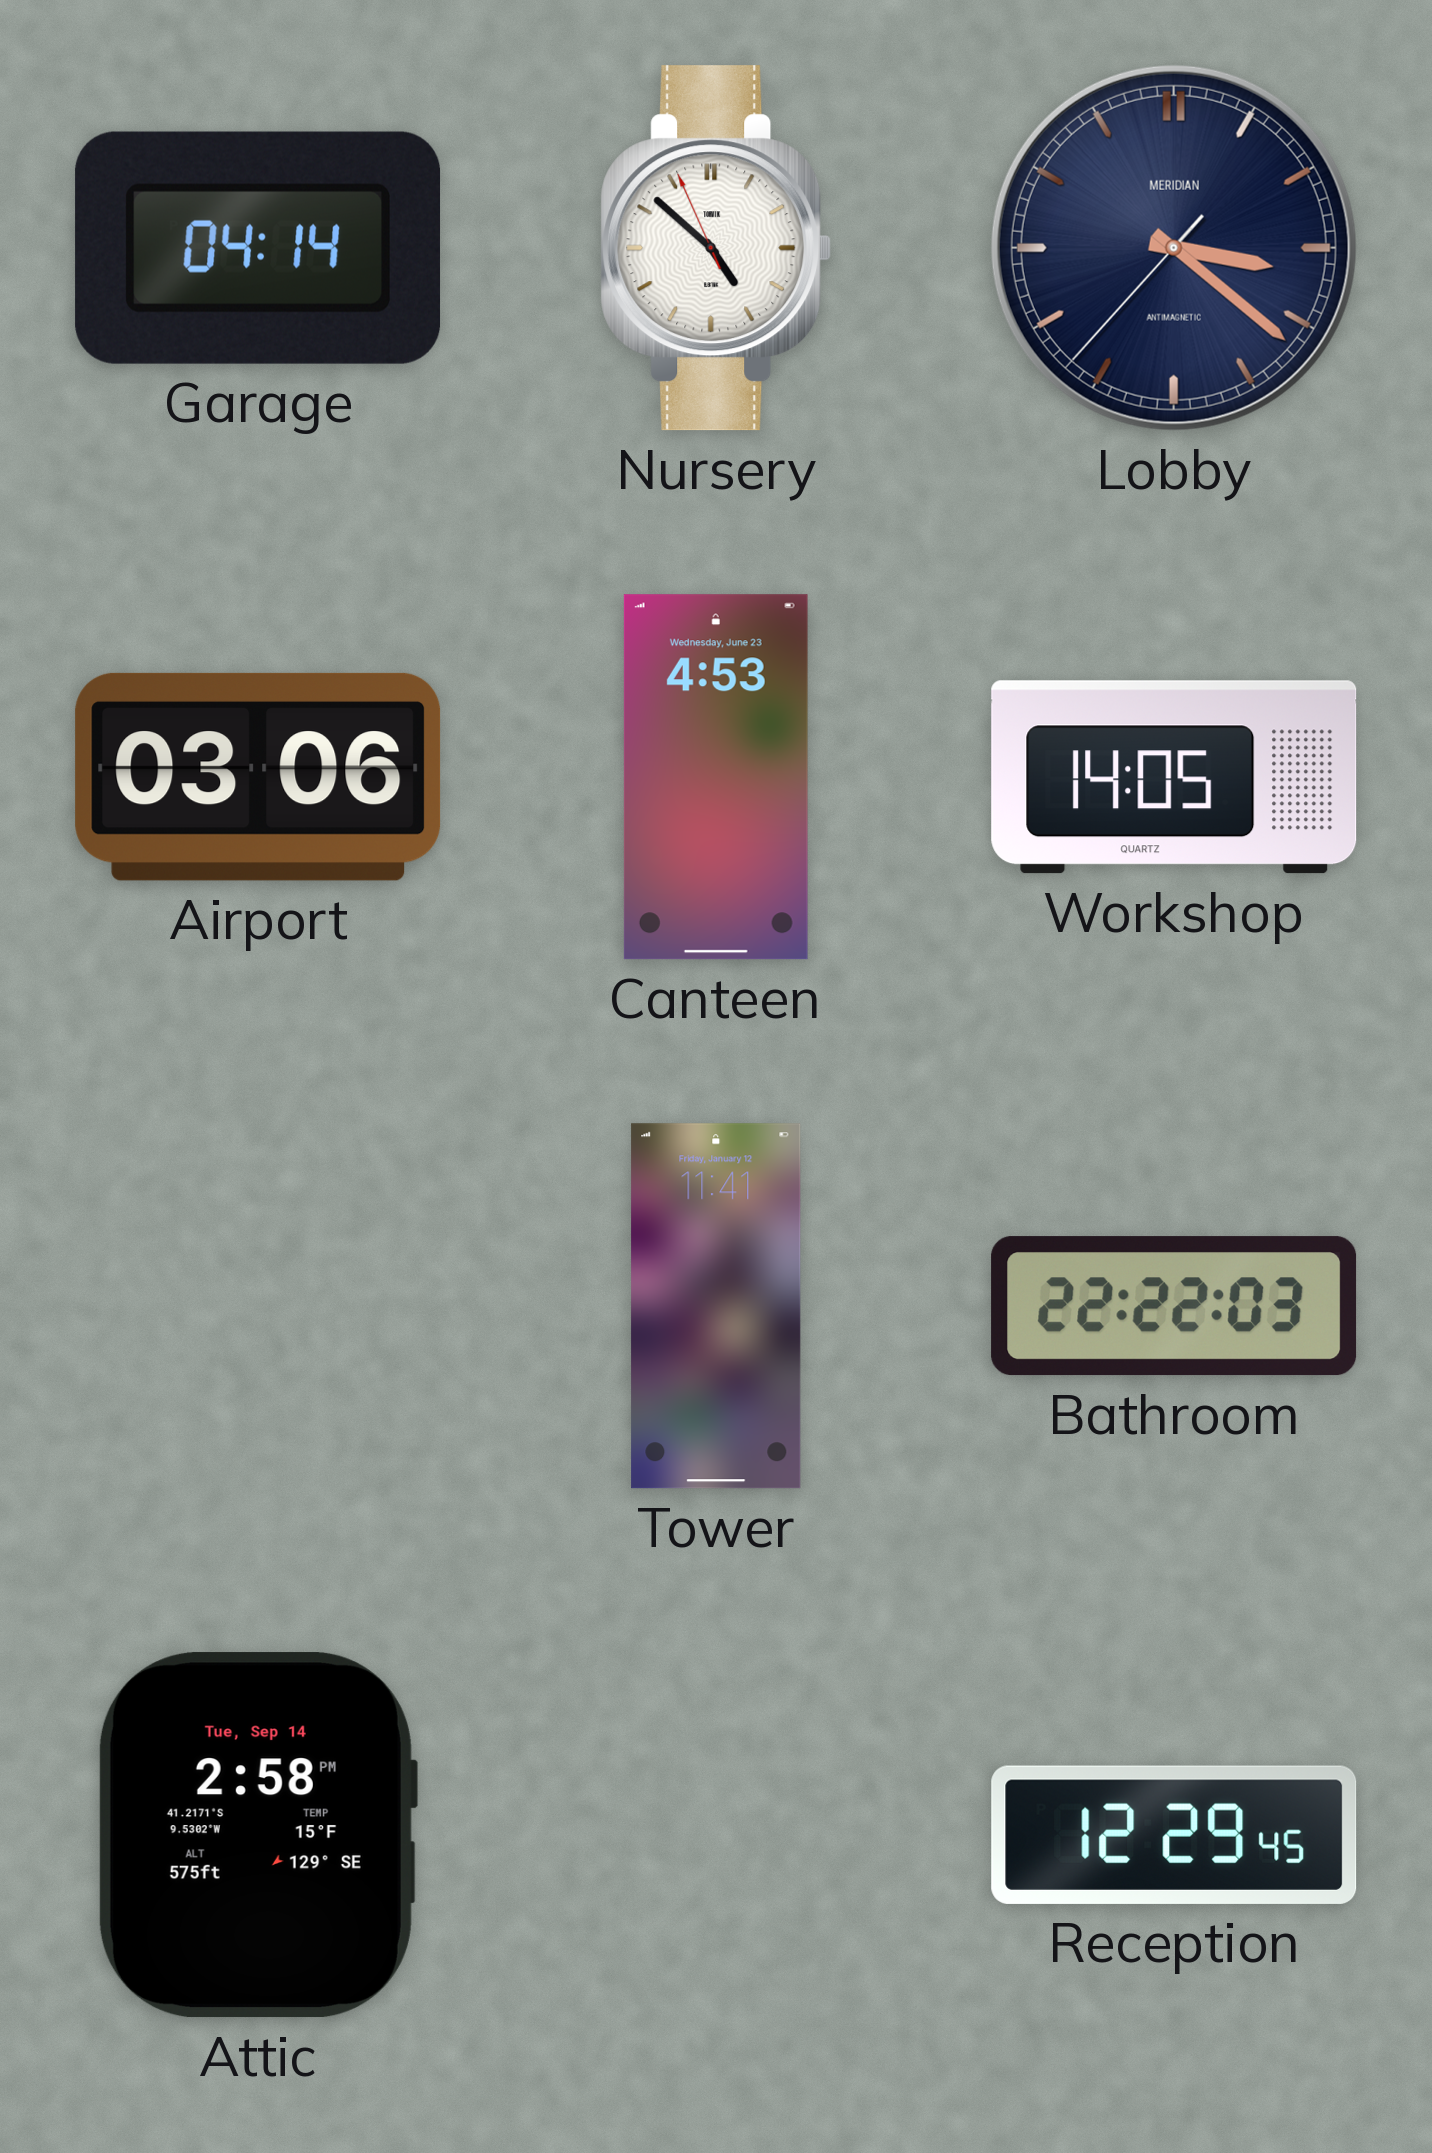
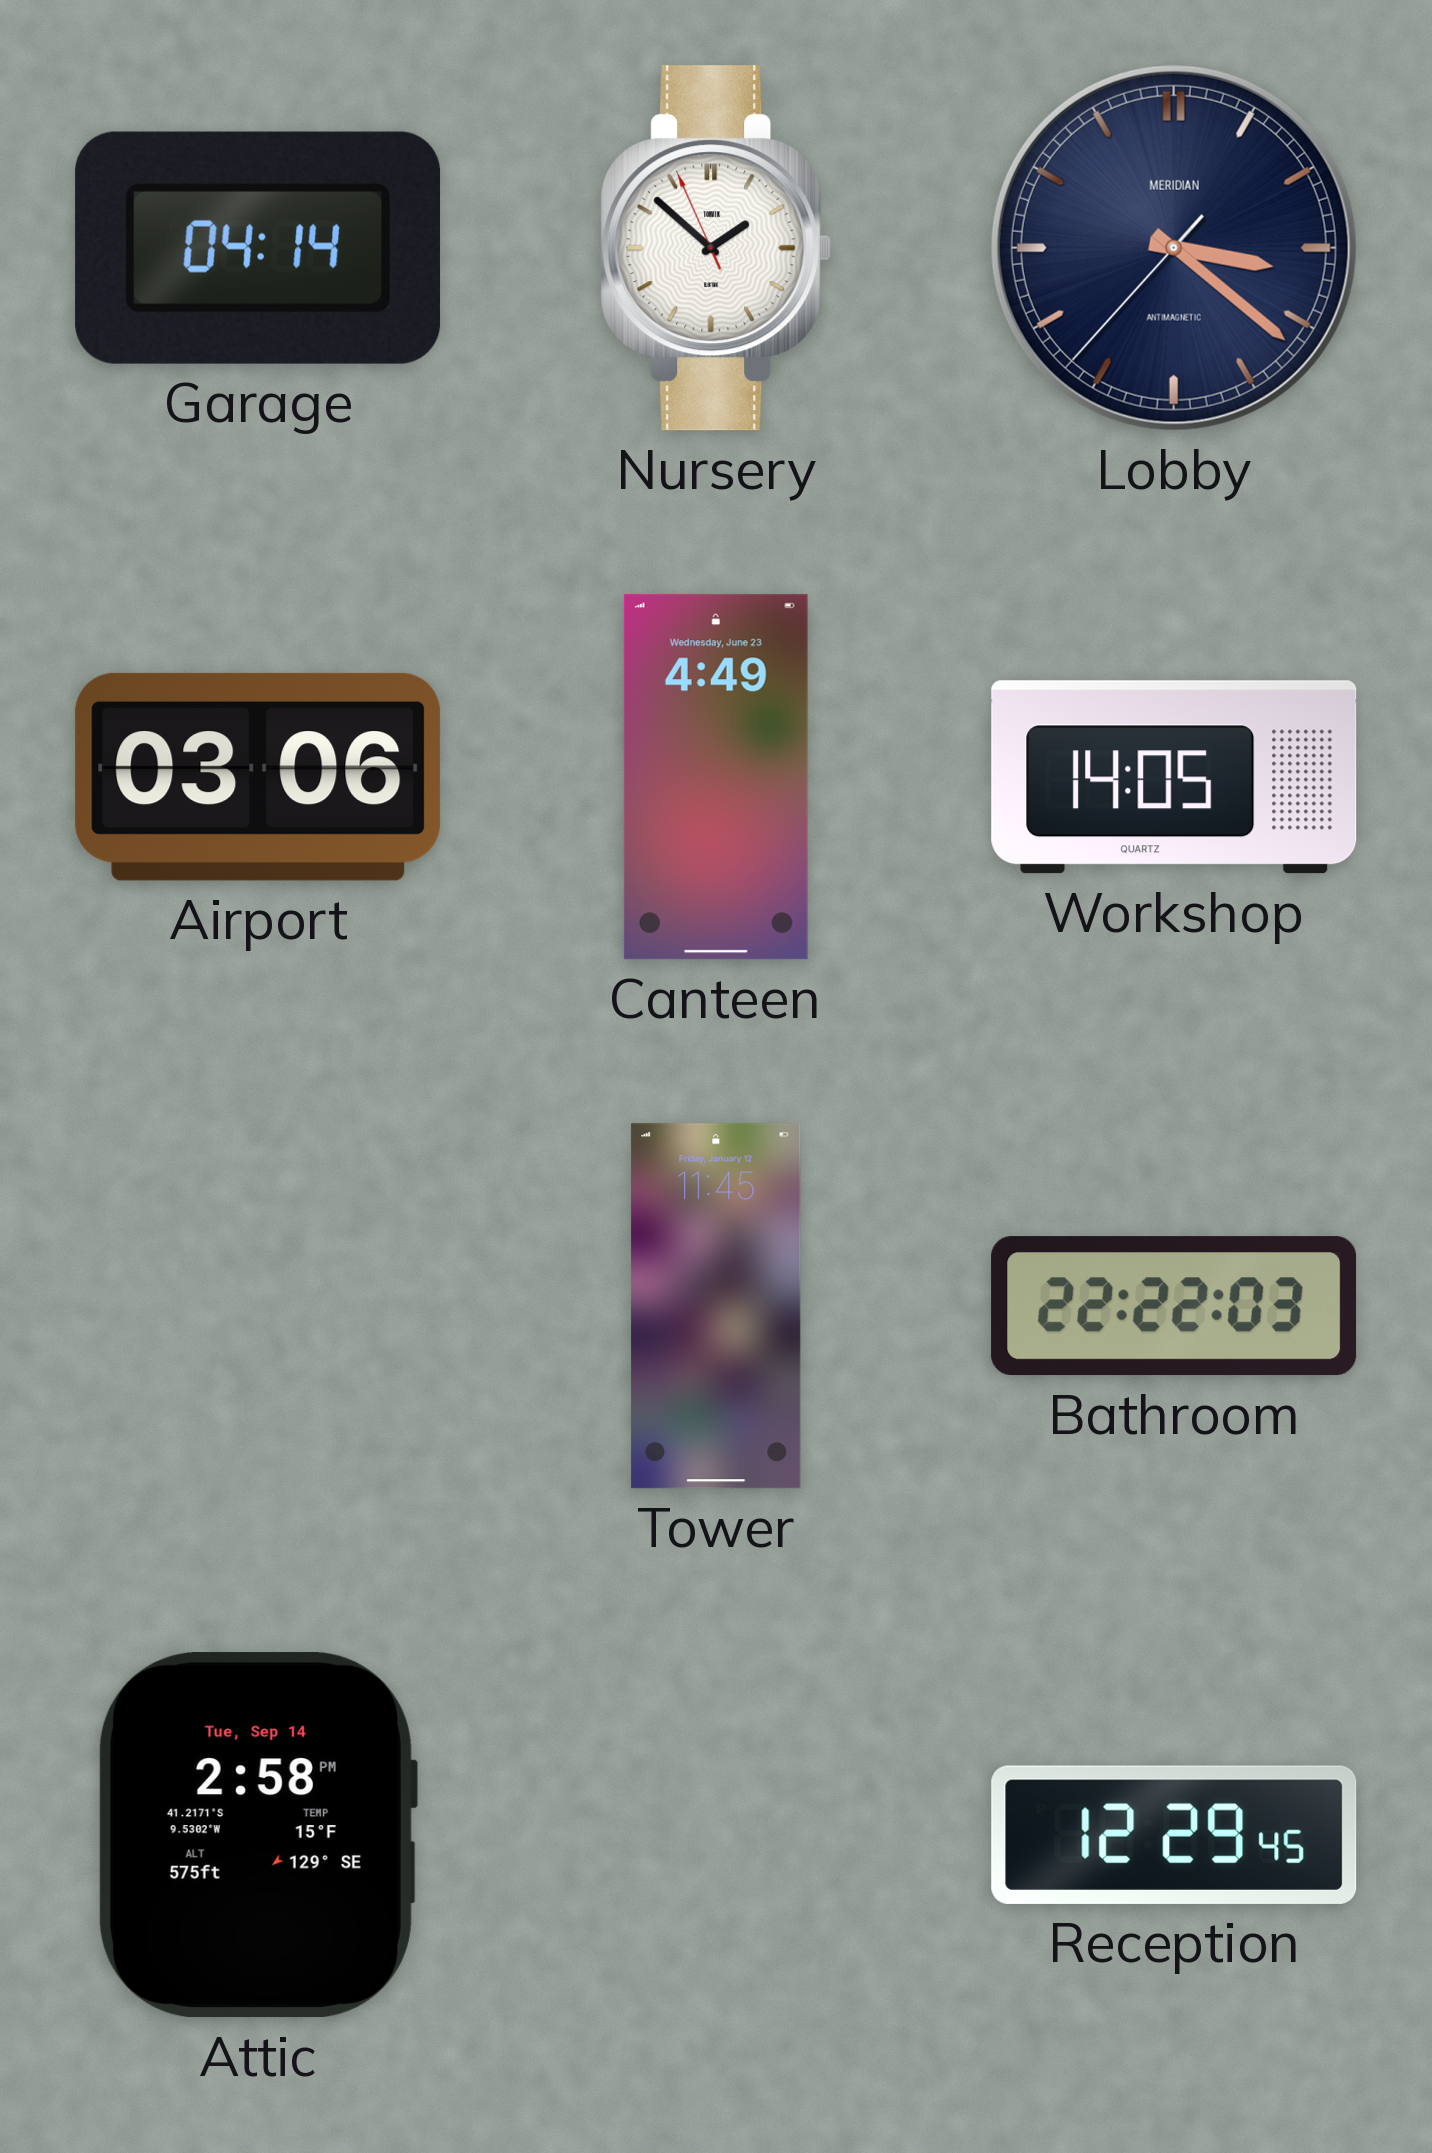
Nursery: 4:51 -> 1:51
Canteen: 4:53 -> 4:49
Tower: 11:41 -> 11:45
